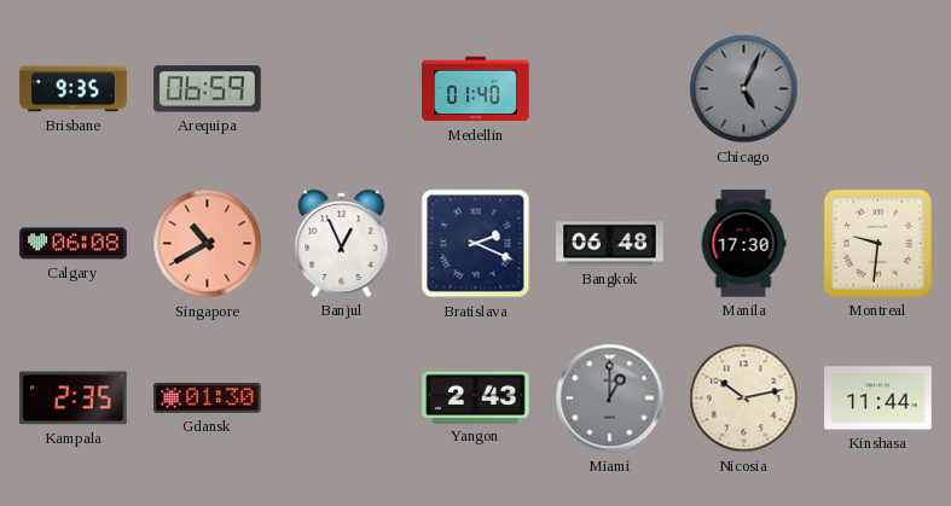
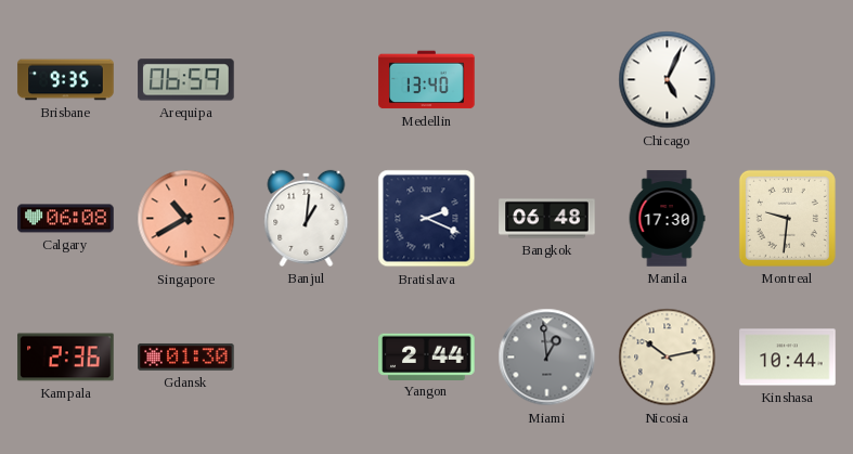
Medellin: 01:40 -> 13:40
Chicago dial: grey -> white
Banjul: 12:56 -> 1:01
Kampala: 2:35 -> 2:36
Yangon: 2:43 -> 2:44
Miami: 1:00 -> 12:59
Kinshasa: 11:44 -> 10:44
